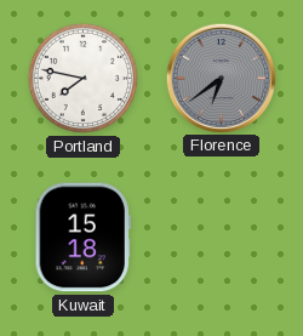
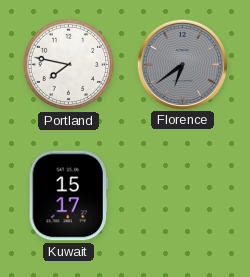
Kuwait: 15:18 -> 15:17
